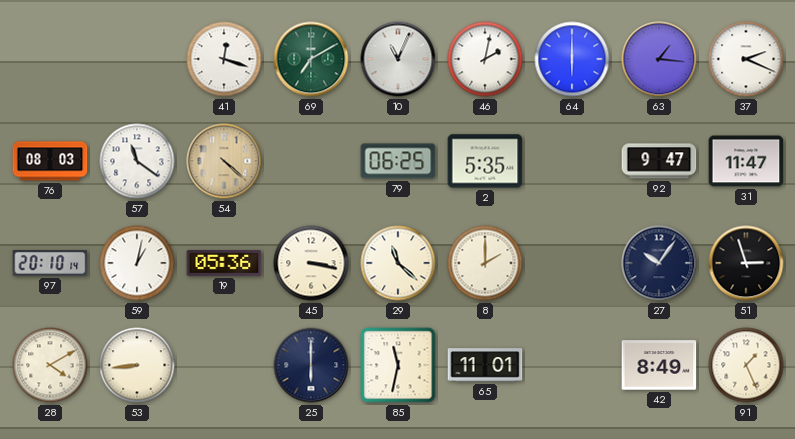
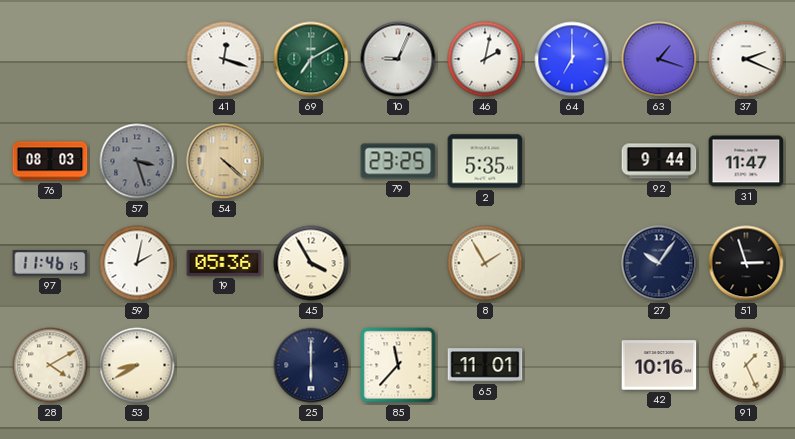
10: 11:04 -> 9:04
64: 6:00 -> 7:00
63: 1:16 -> 1:18
57: 11:21 -> 3:27
57 dial: white -> grey
79: 06:25 -> 23:25
92: 9:47 -> 9:44
97: 20:10 -> 11:46
59: 1:02 -> 2:02
45: 3:17 -> 3:55
29: 11:22 -> none
8: 2:00 -> 1:55
53: 8:44 -> 8:40
85: 11:32 -> 11:37
42: 8:49 -> 10:16
